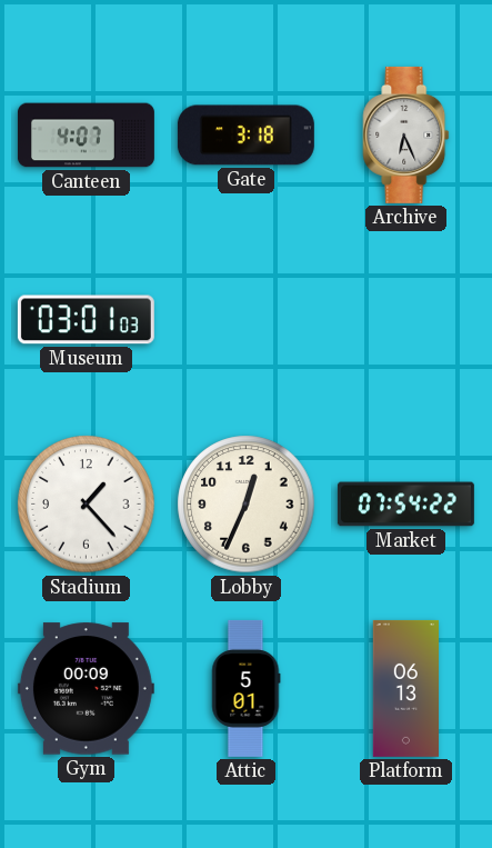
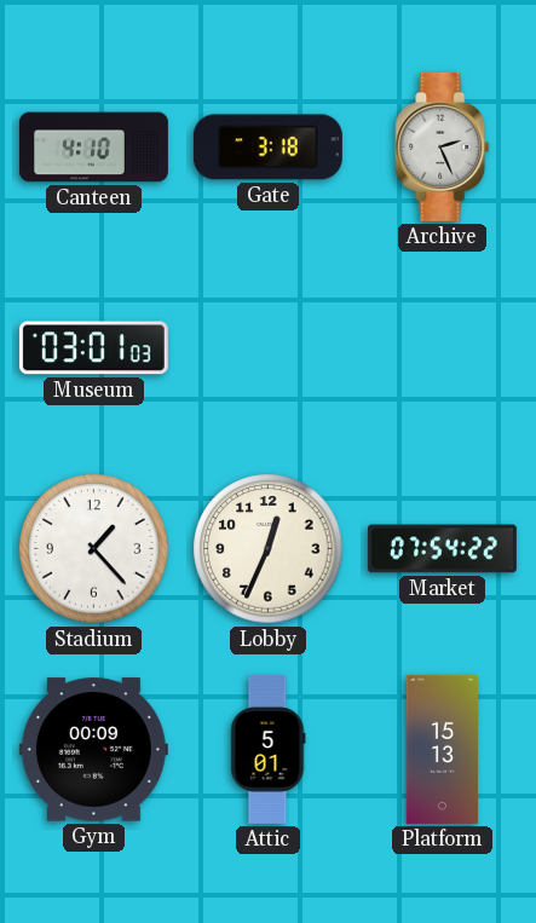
Canteen: 4:07 -> 4:10
Archive: 6:26 -> 2:26
Platform: 06:13 -> 15:13
